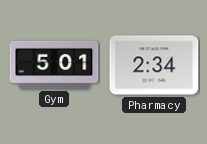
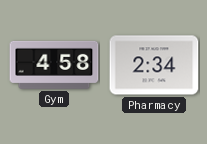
Gym: 5:01 -> 4:58
